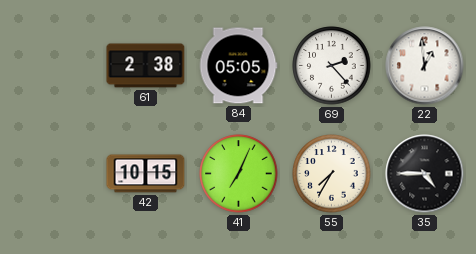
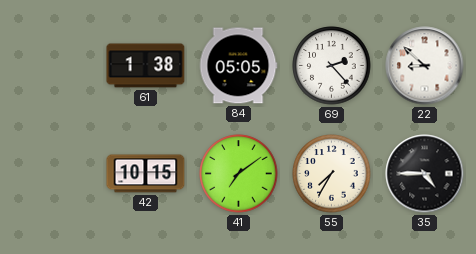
61: 2:38 -> 1:38
22: 12:59 -> 8:52
41: 7:04 -> 7:09
